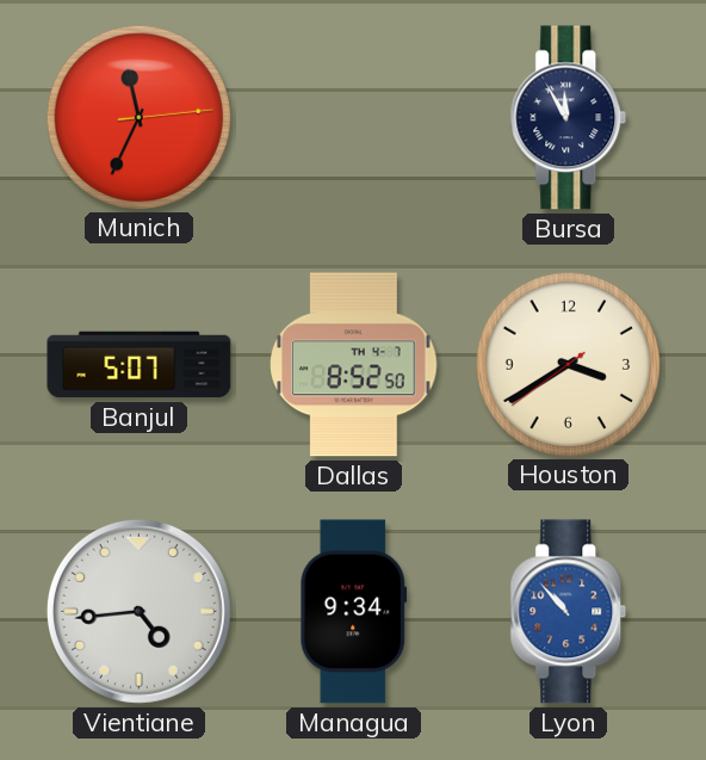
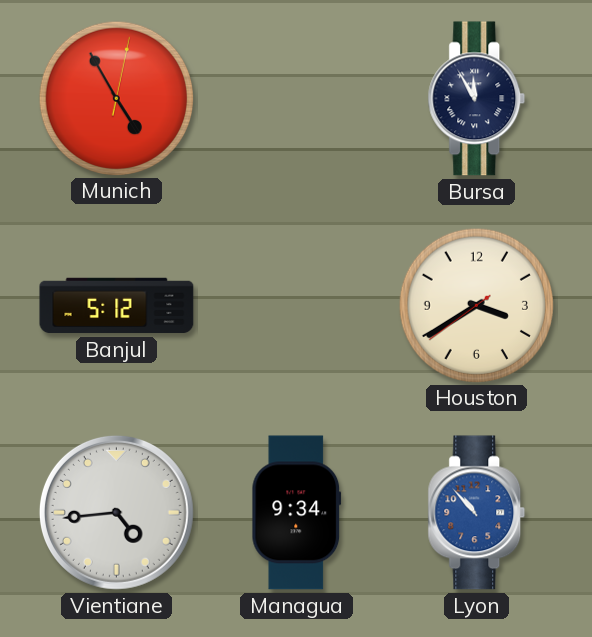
Munich: 11:34 -> 4:55
Banjul: 5:07 -> 5:12
Dallas: 8:52 -> none
